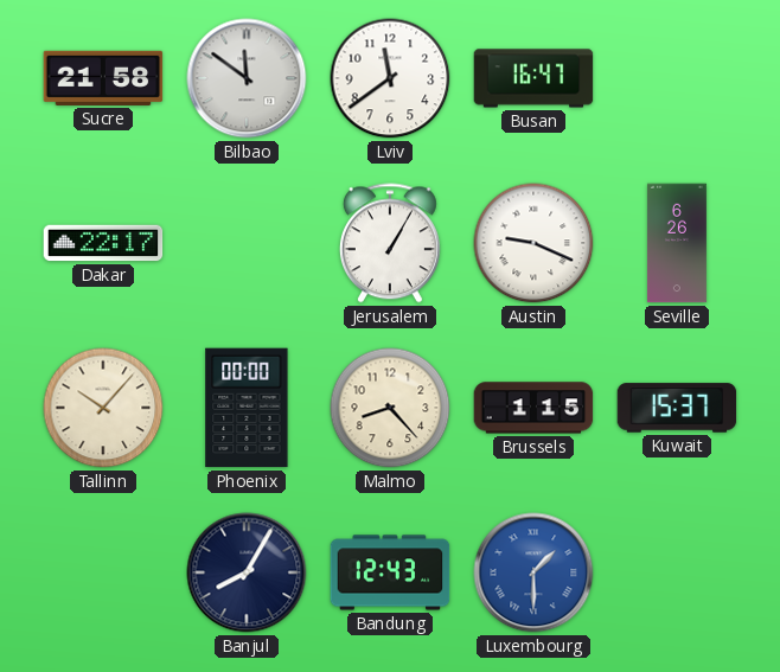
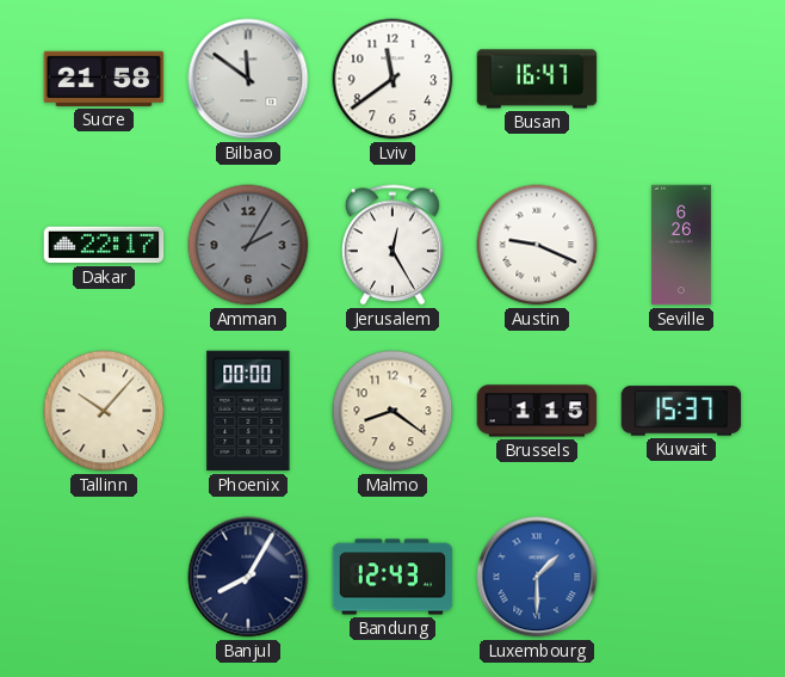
Amman: none -> 2:05
Jerusalem: 1:05 -> 12:25
Malmo: 8:23 -> 8:21
